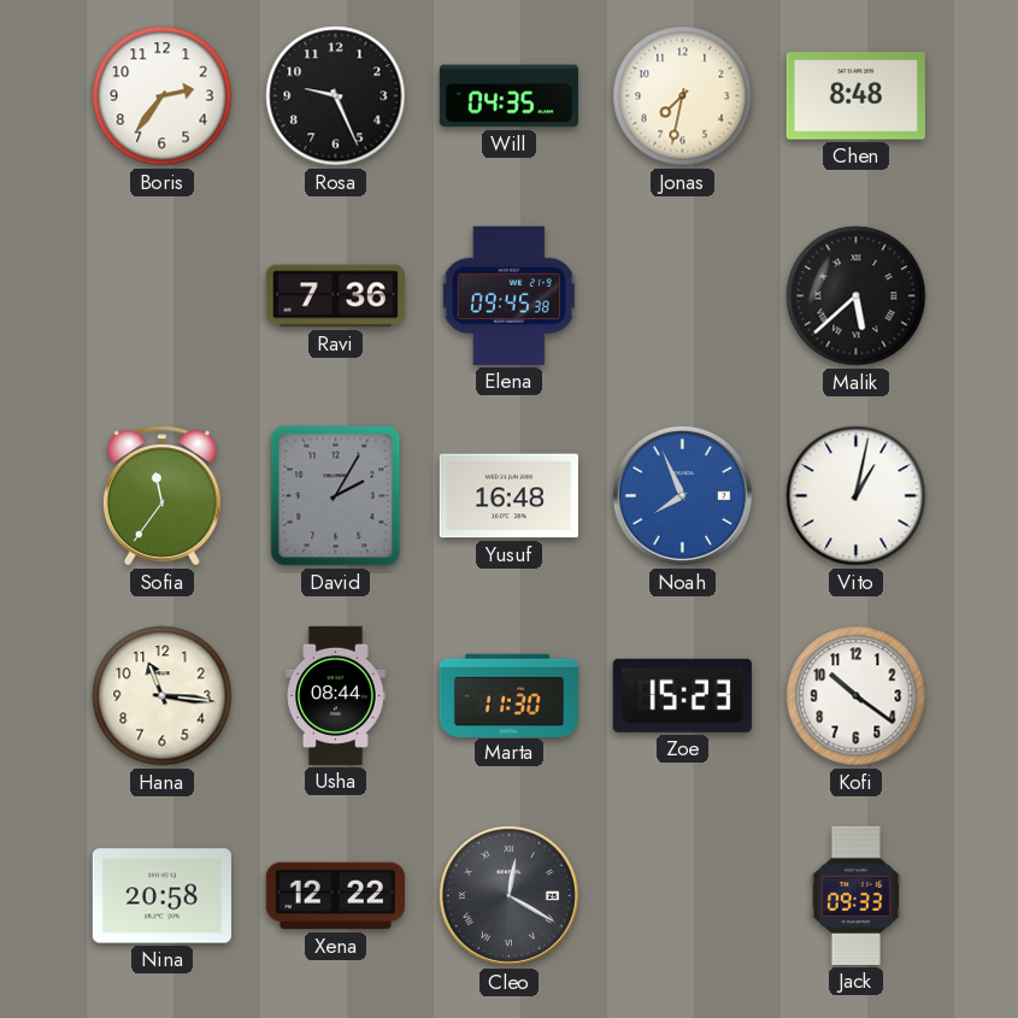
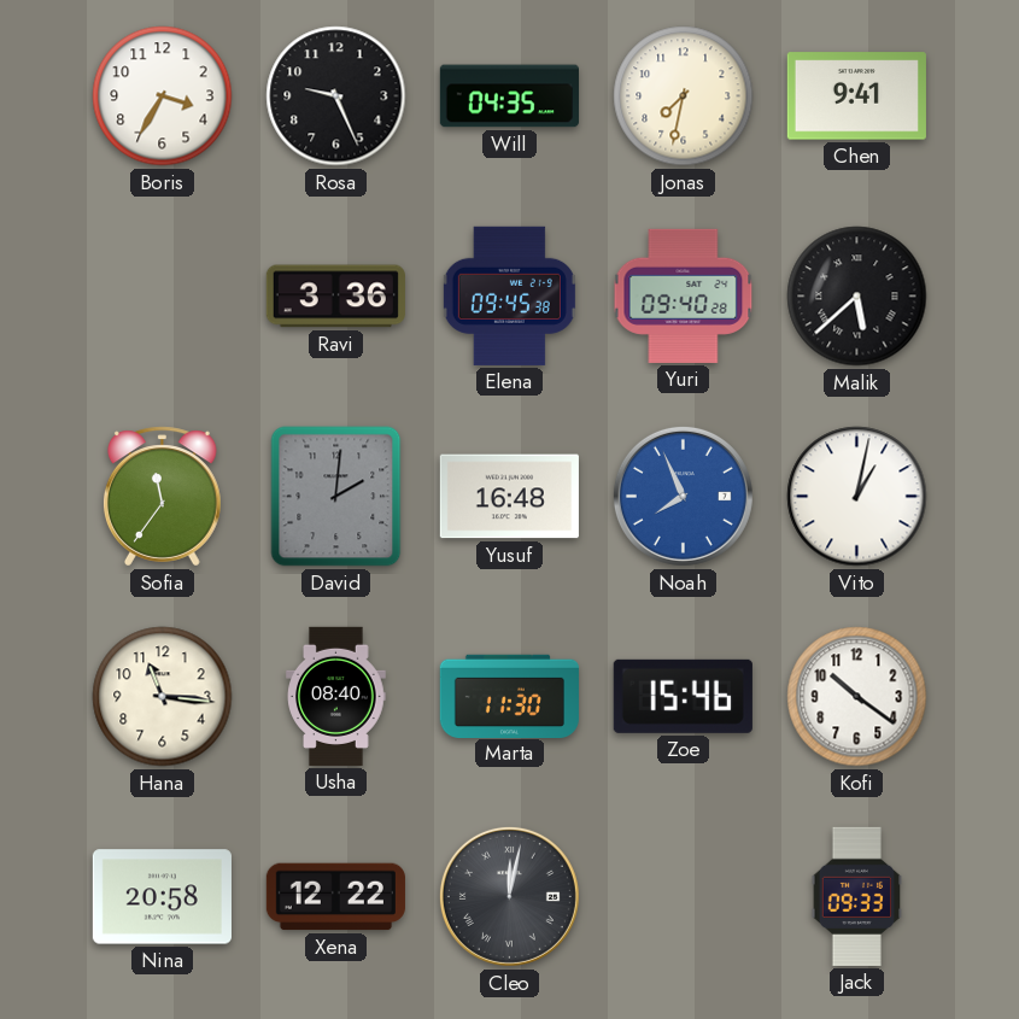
Boris: 2:36 -> 3:35
Chen: 8:48 -> 9:41
Ravi: 7:36 -> 3:36
Yuri: none -> 09:40
David: 2:05 -> 2:01
Usha: 08:44 -> 08:40
Zoe: 15:23 -> 15:46
Cleo: 12:20 -> 12:02
